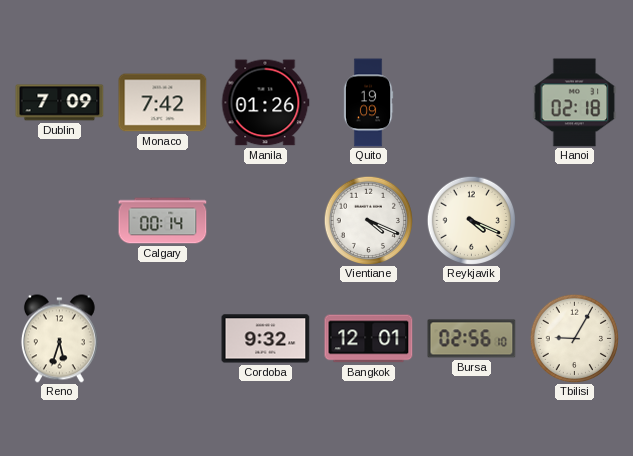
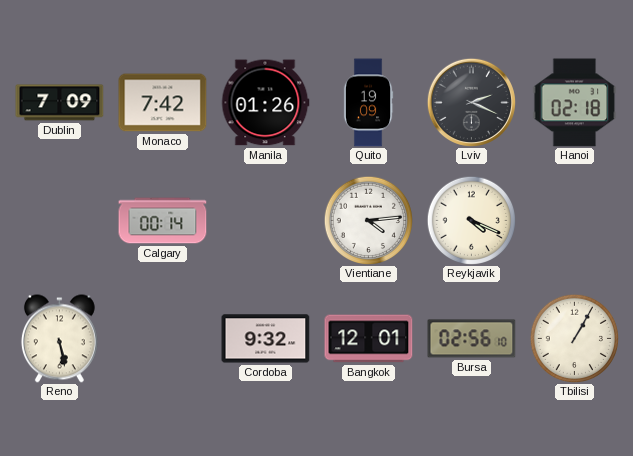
Lviv: none -> 2:19
Vientiane: 4:19 -> 4:14
Reno: 5:33 -> 5:28
Tbilisi: 9:05 -> 1:05
